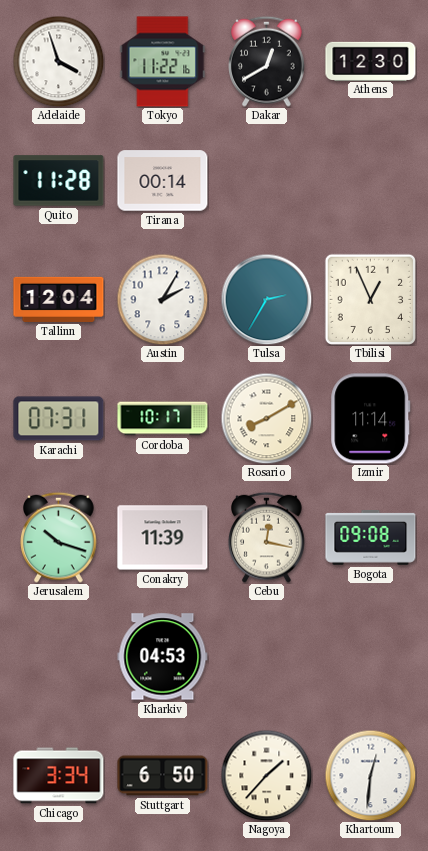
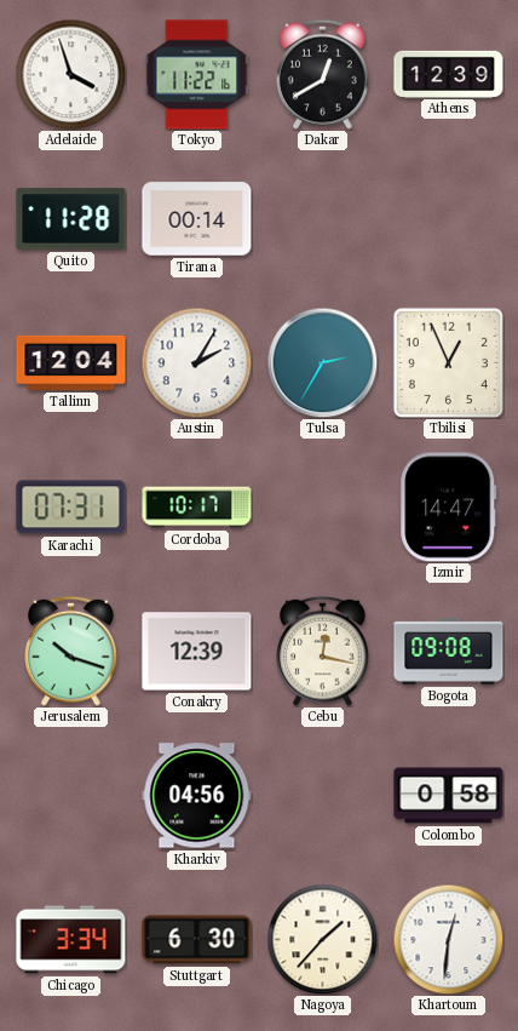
Athens: 12:30 -> 12:39
Rosario: 8:10 -> none
Izmir: 11:14 -> 14:47
Conakry: 11:39 -> 12:39
Kharkiv: 04:53 -> 04:56
Colombo: none -> 0:58
Stuttgart: 6:50 -> 6:30
